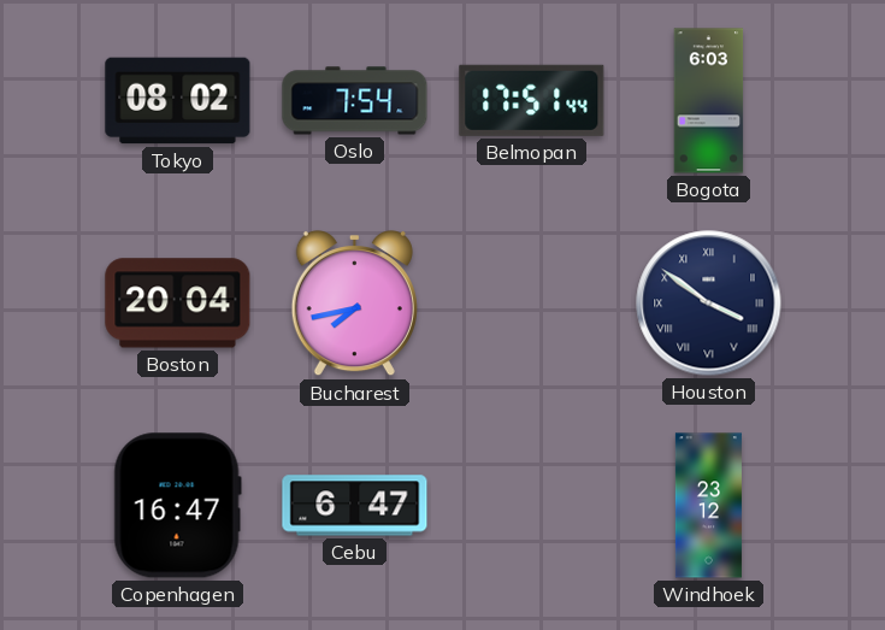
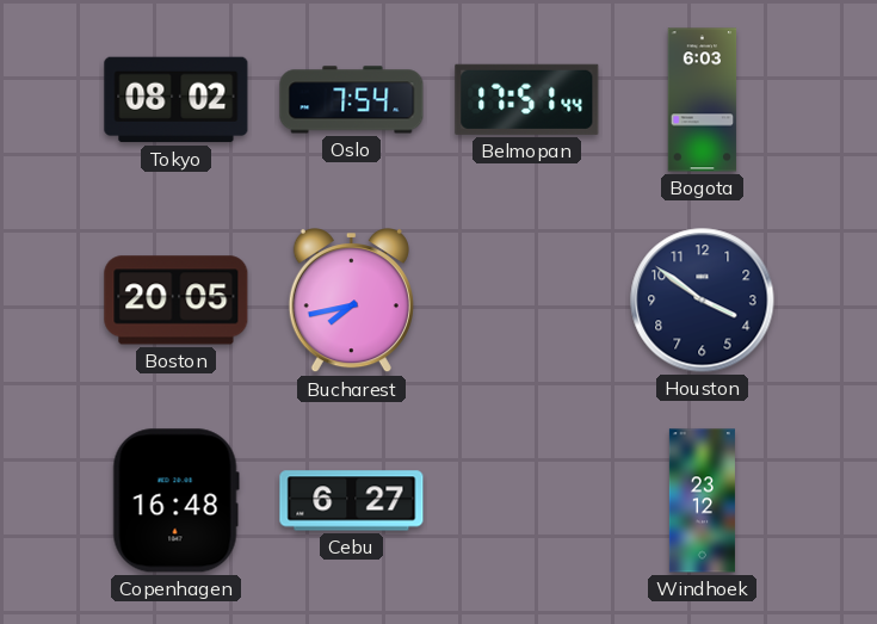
Boston: 20:04 -> 20:05
Houston numerals: Roman -> Arabic
Copenhagen: 16:47 -> 16:48
Cebu: 6:47 -> 6:27
